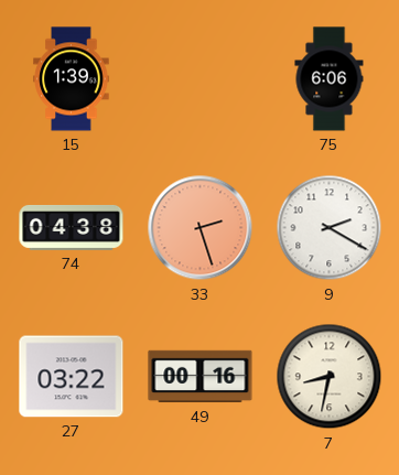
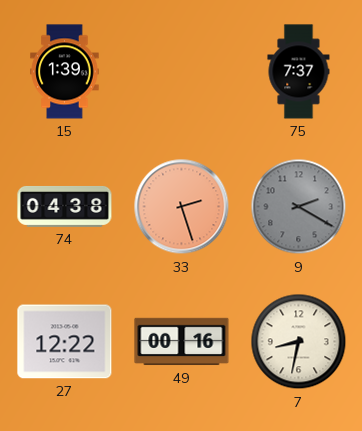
75: 6:06 -> 7:37
9 dial: white -> grey
27: 03:22 -> 12:22
